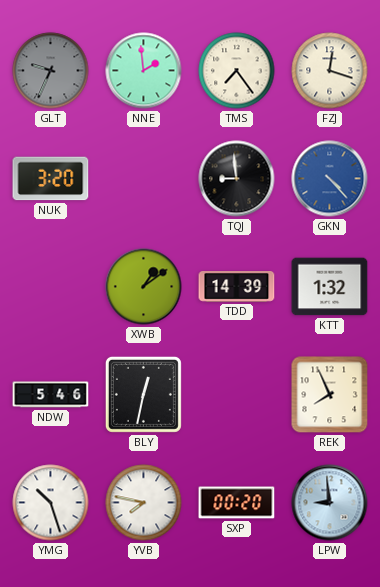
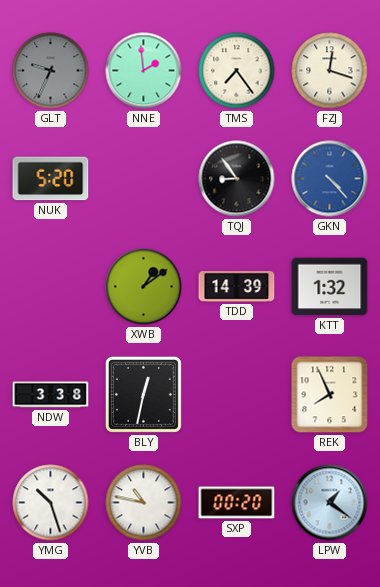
NUK: 3:20 -> 5:20
TQJ: 8:59 -> 8:54
NDW: 5:46 -> 3:38
YVB: 7:47 -> 10:47
LPW: 8:59 -> 1:21
